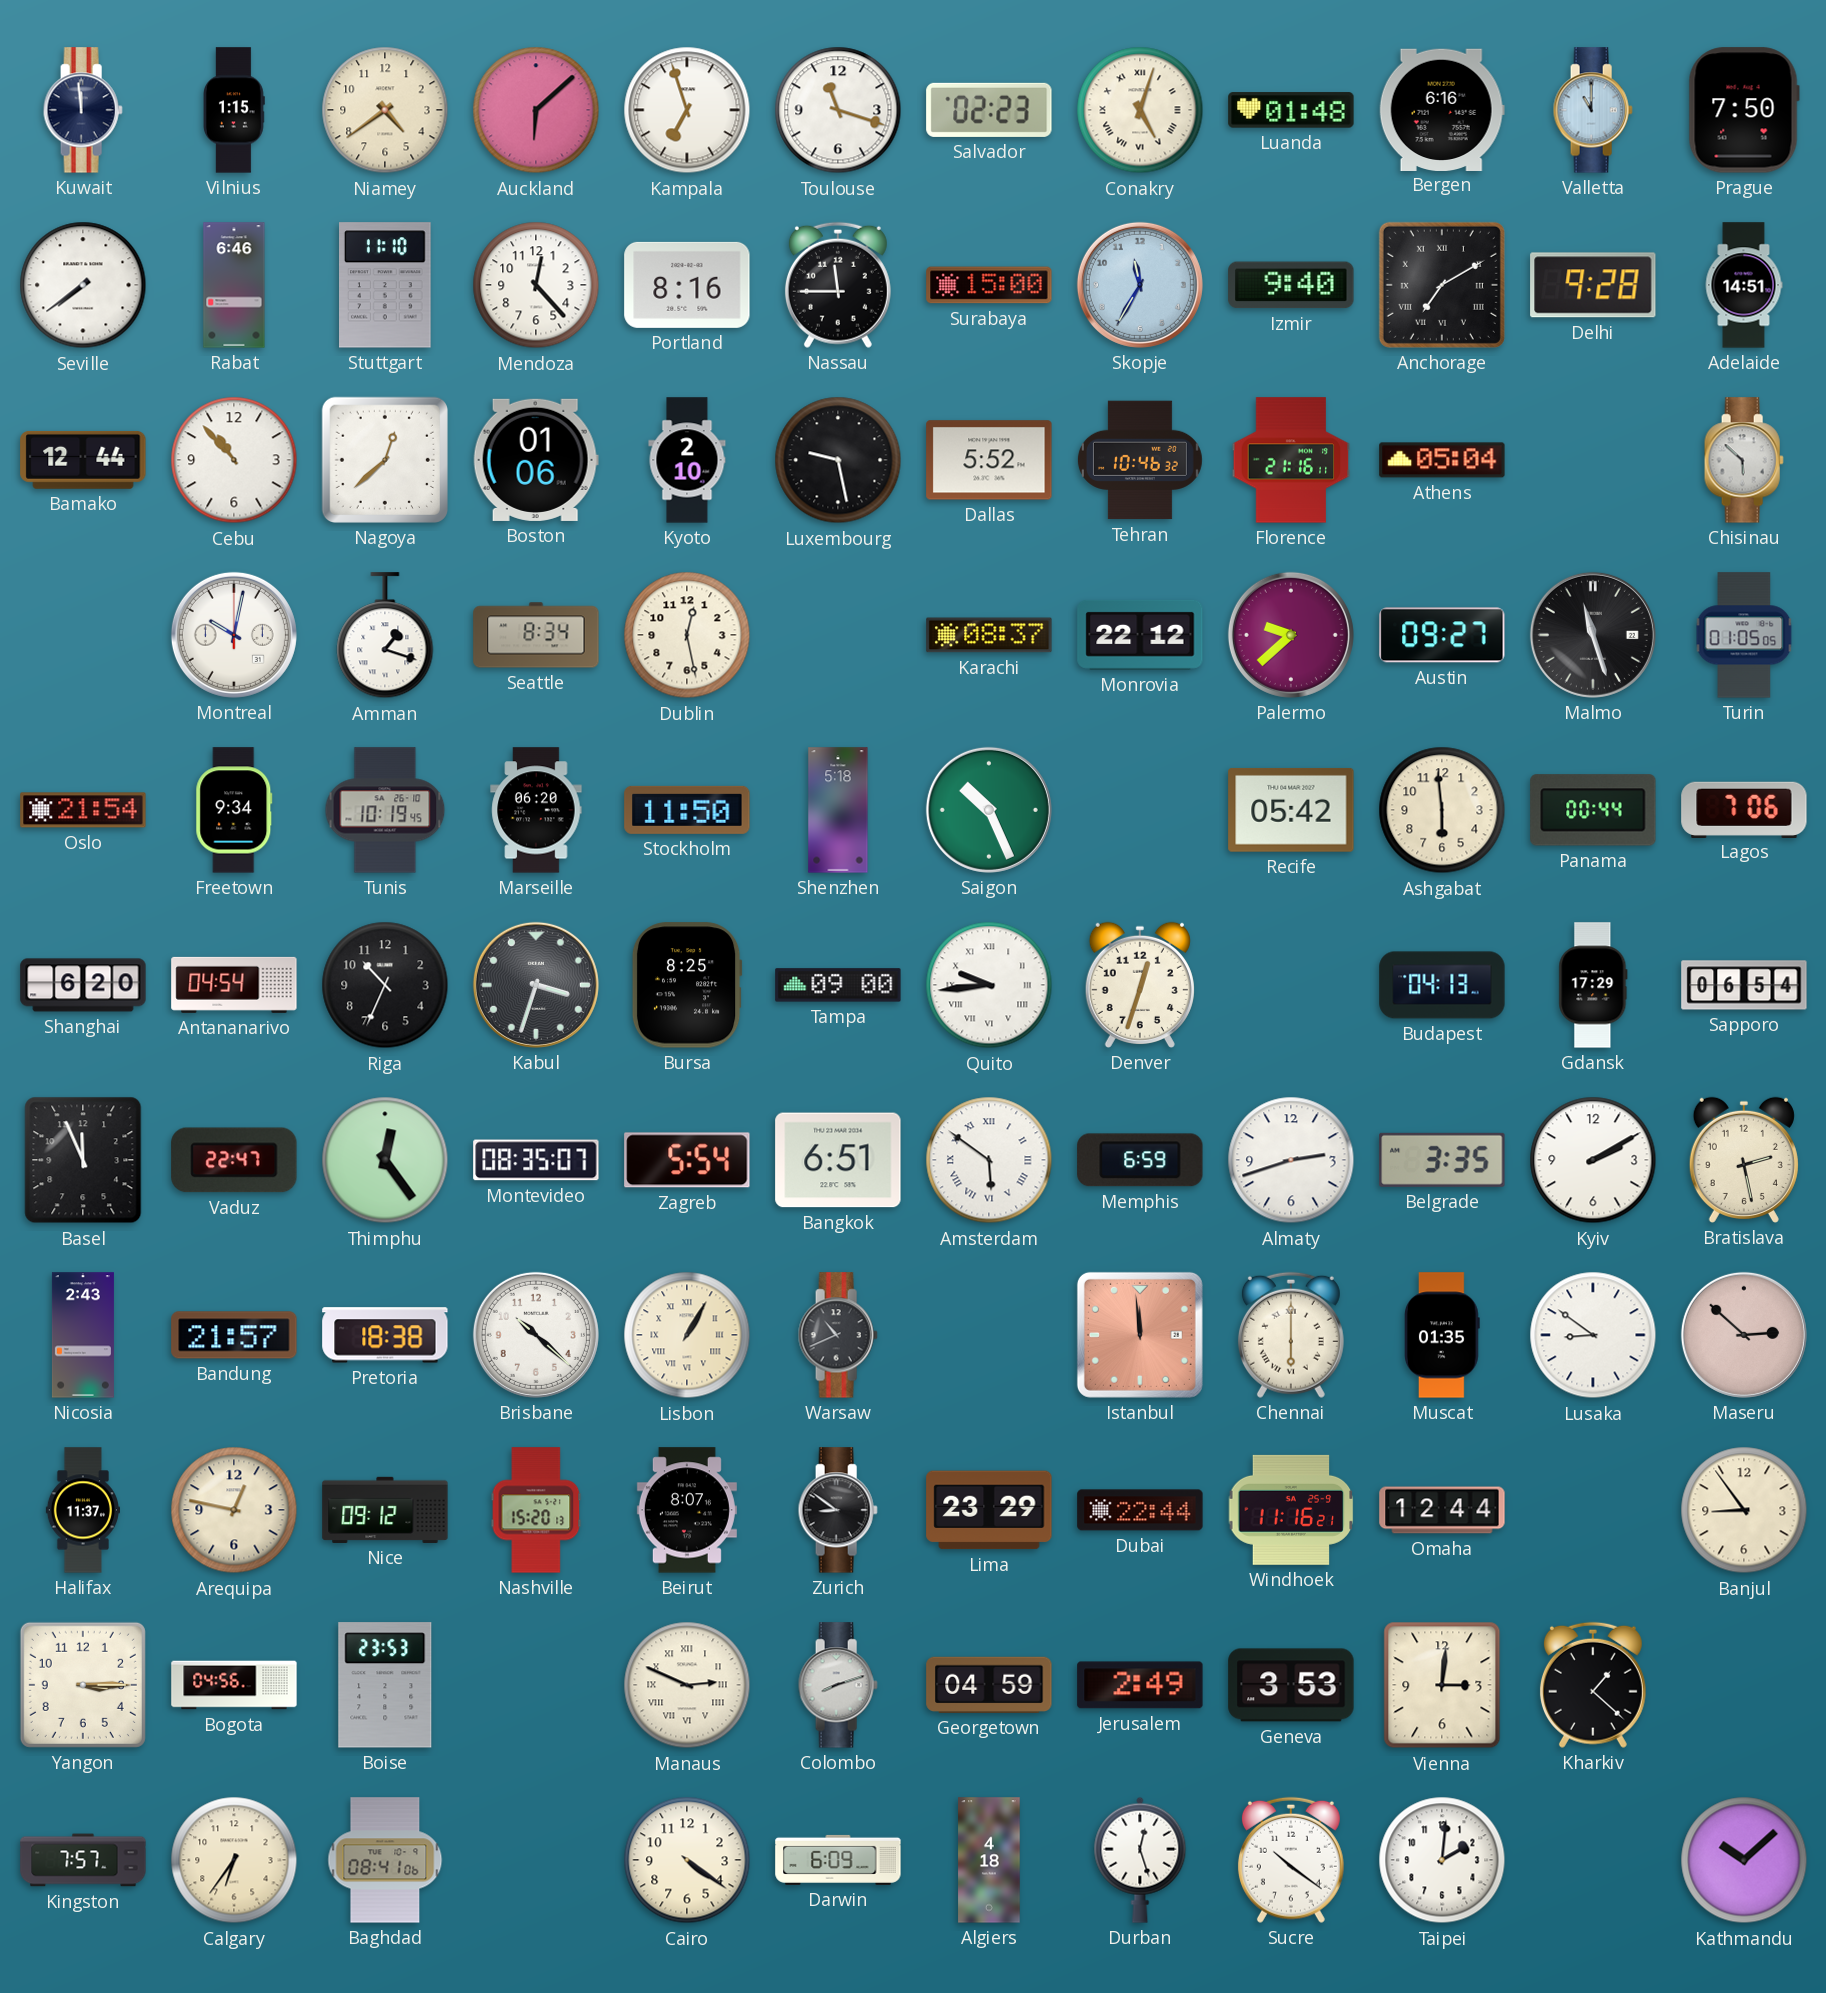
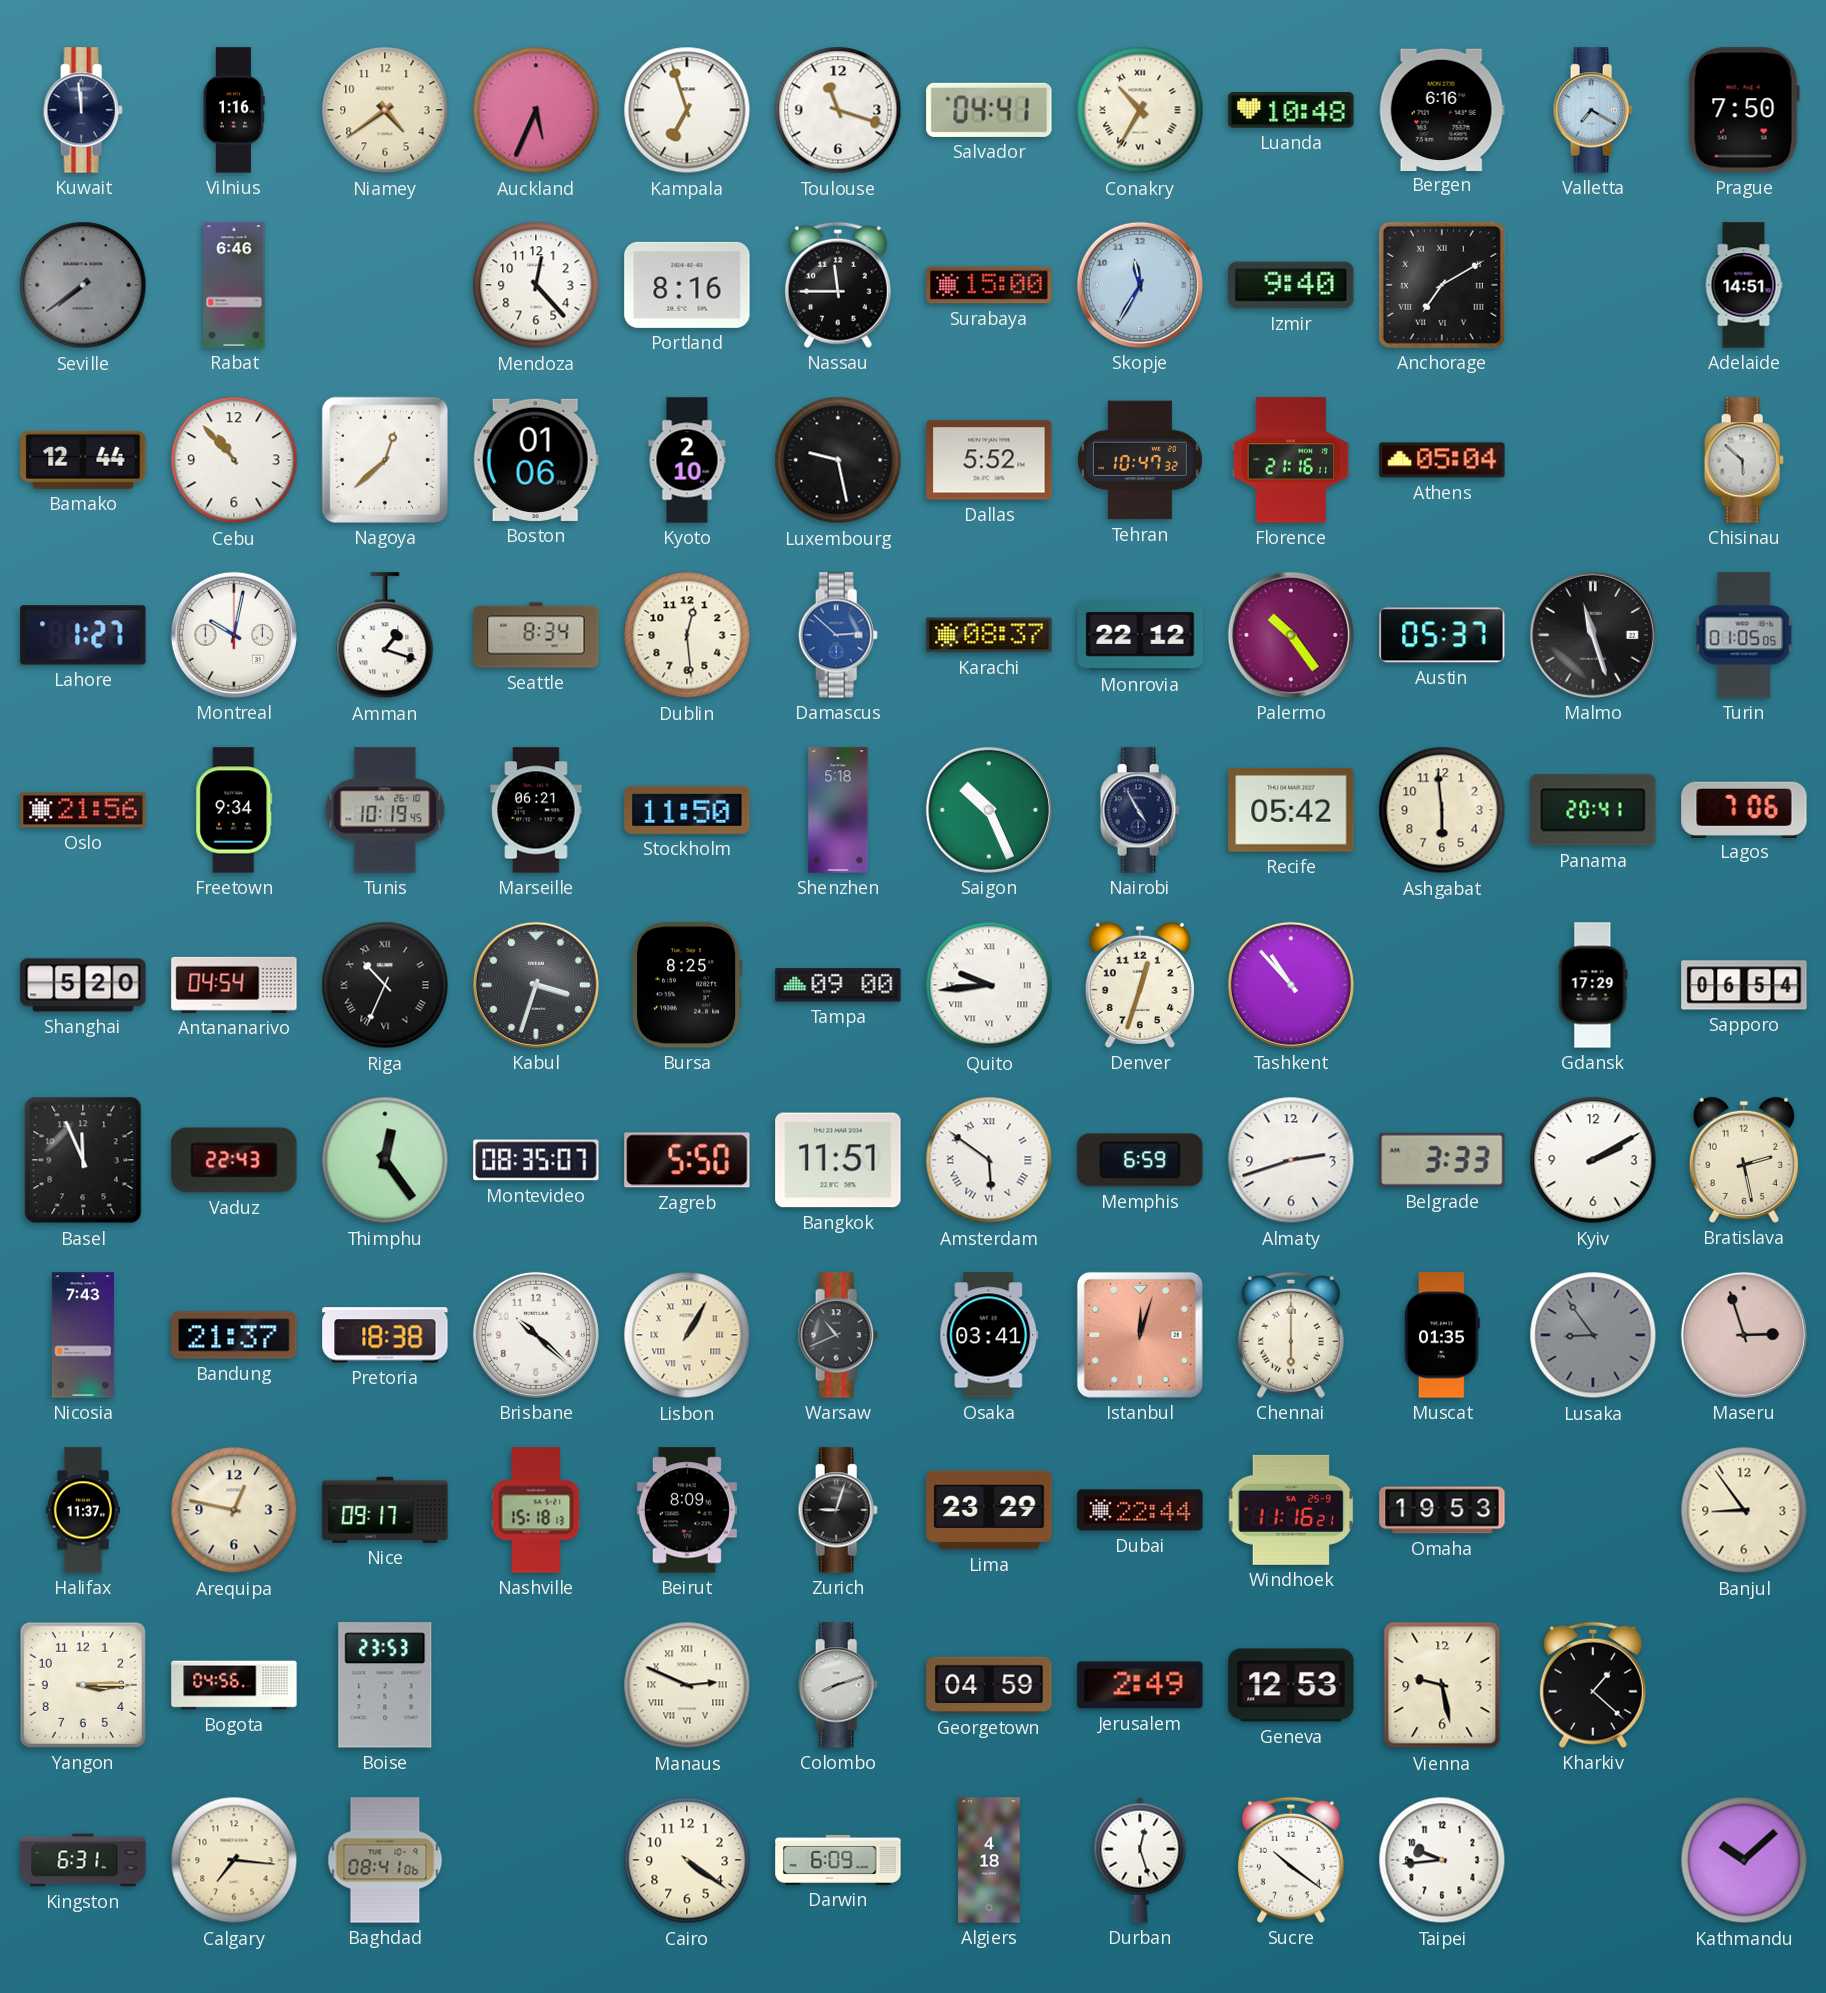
Vilnius: 1:15 -> 1:16
Auckland: 6:08 -> 5:34
Salvador: 02:23 -> 04:41
Conakry: 5:03 -> 10:35
Luanda: 01:48 -> 10:48
Valletta: 11:00 -> 7:20
Seville dial: white -> grey
Stuttgart: 11:10 -> none
Delhi: 9:28 -> none
Tehran: 10:46 -> 10:47
Lahore: none -> 1:27
Dublin: 12:28 -> 12:29
Damascus: none -> 2:52
Palermo: 9:38 -> 10:24
Austin: 09:27 -> 05:37
Oslo: 21:54 -> 21:56
Marseille: 06:20 -> 06:21
Nairobi: none -> 4:55
Panama: 00:44 -> 20:41
Shanghai: 6:20 -> 5:20
Riga numerals: Arabic -> Roman
Tashkent: none -> 10:53
Budapest: 04:13 -> none
Vaduz: 22:47 -> 22:43
Zagreb: 5:54 -> 5:50
Bangkok: 6:51 -> 11:51
Belgrade: 3:35 -> 3:33
Nicosia: 2:43 -> 7:43
Bandung: 21:57 -> 21:37
Osaka: none -> 03:41
Istanbul: 11:59 -> 12:03
Lusaka: 8:51 -> 8:54
Lusaka dial: white -> grey
Maseru: 2:52 -> 2:57
Nice: 09:12 -> 09:17
Nashville: 15:20 -> 15:18
Beirut: 8:07 -> 8:09
Zurich: 8:51 -> 9:03
Omaha: 12:44 -> 19:53
Geneva: 3:53 -> 12:53
Vienna: 3:01 -> 9:28
Kingston: 7:57 -> 6:31
Calgary: 6:36 -> 7:16
Taipei: 2:01 -> 9:44
